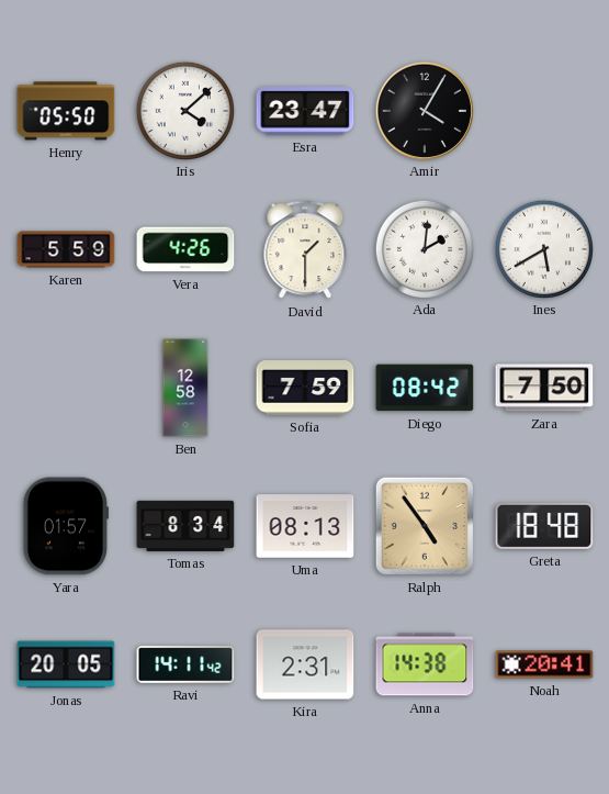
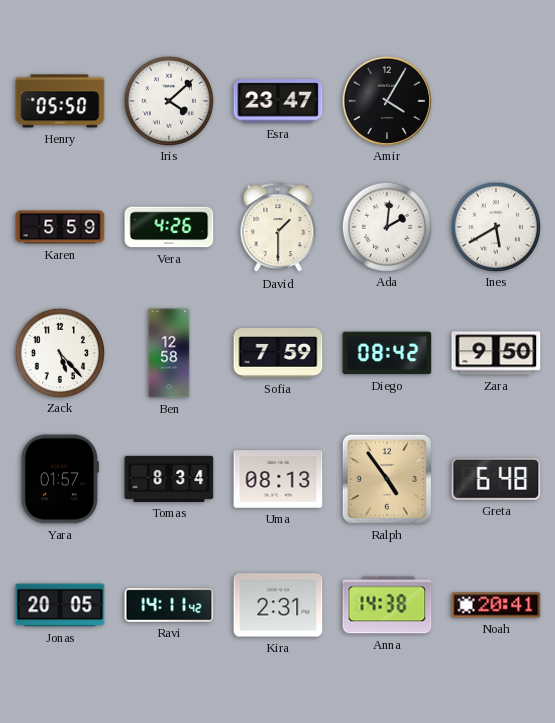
Zack: none -> 5:23
Zara: 7:50 -> 9:50
Greta: 18:48 -> 6:48
